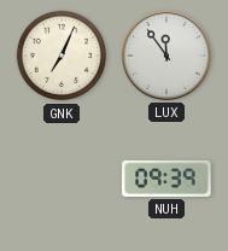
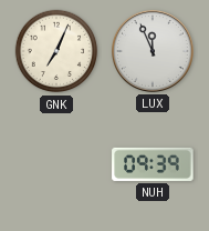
LUX: 11:54 -> 11:56
